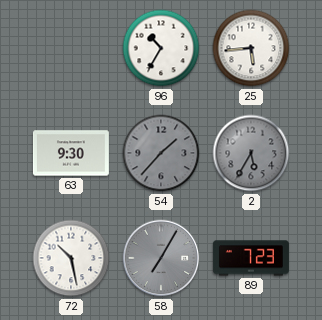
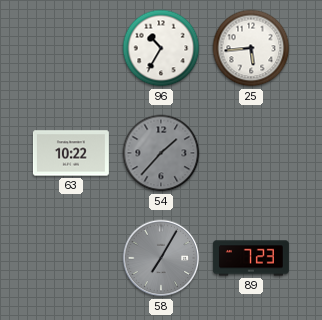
63: 9:30 -> 10:22
2: 5:35 -> none
72: 10:28 -> none
